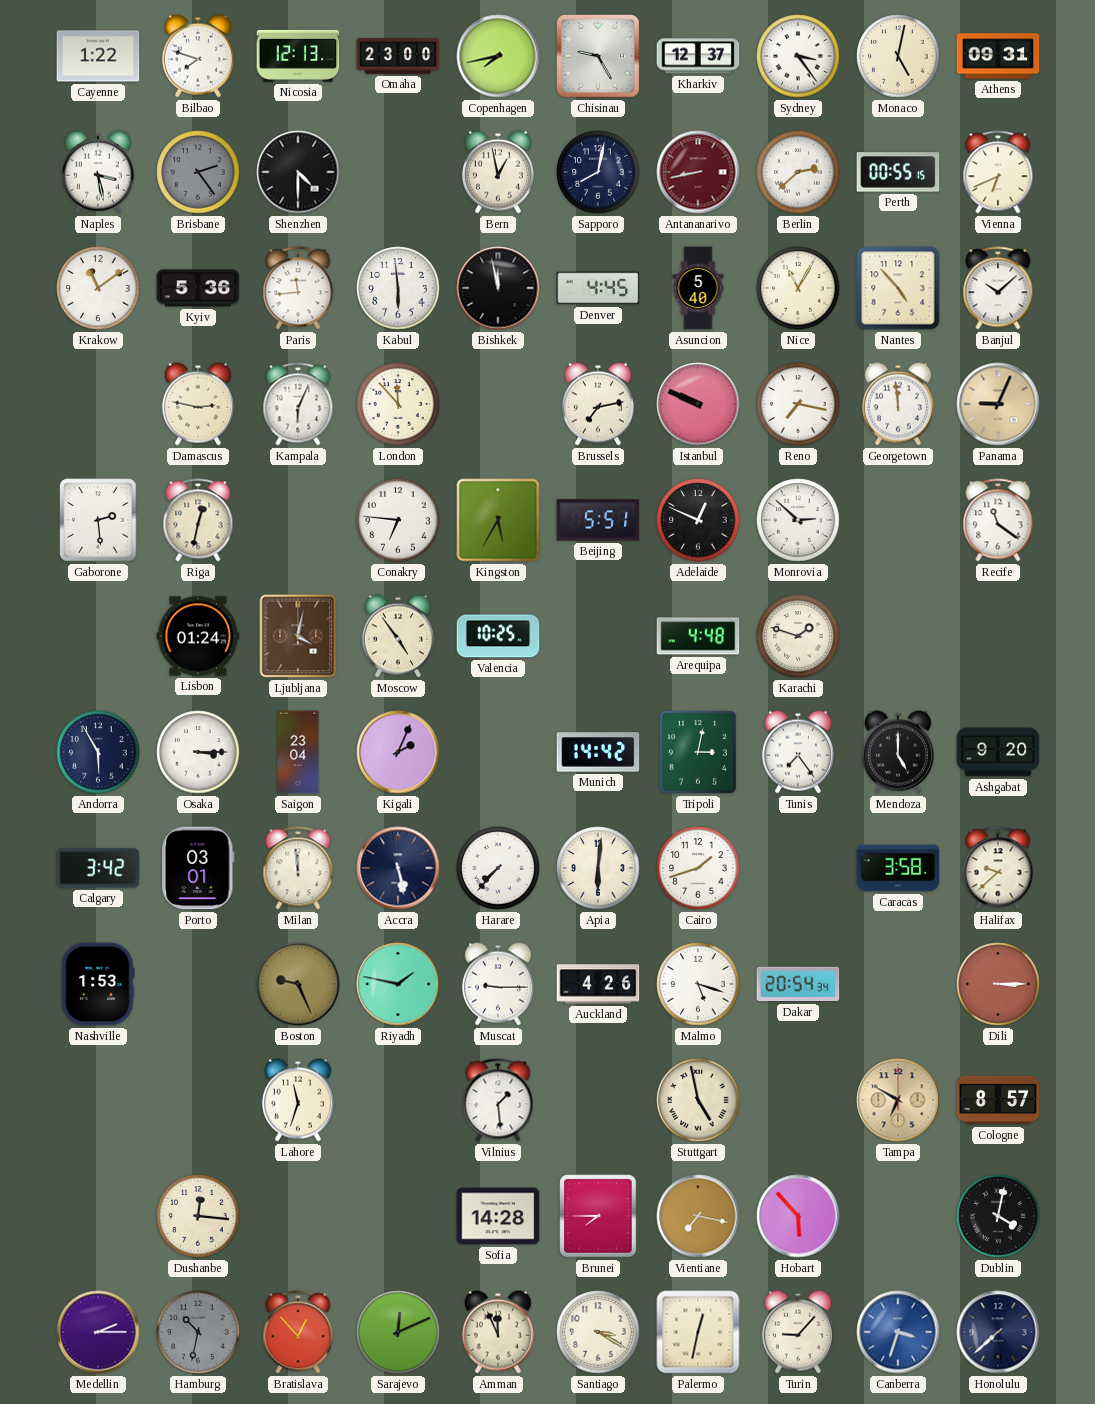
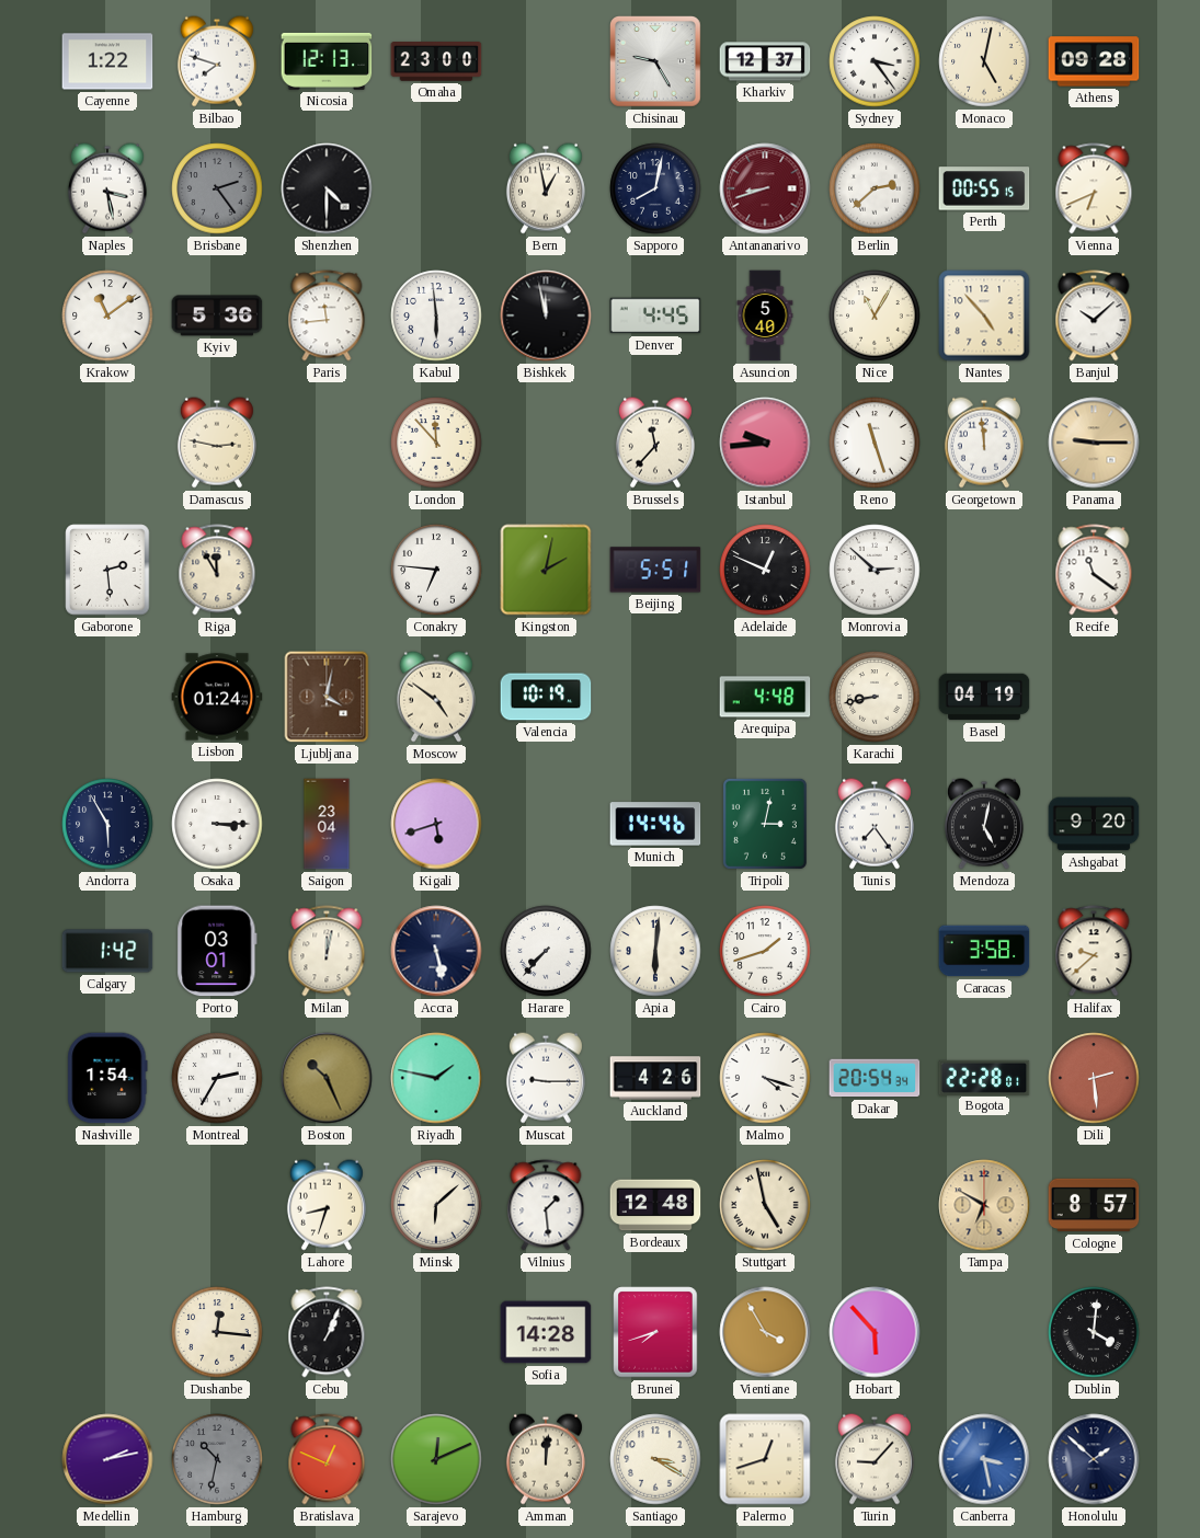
Copenhagen: 7:43 -> none
Athens: 09:31 -> 09:28
Antananarivo: 8:43 -> 8:42
Kampala: 6:04 -> none
Brussels: 7:13 -> 11:37
Istanbul: 9:49 -> 9:44
Reno: 7:17 -> 11:27
Panama: 9:04 -> 9:15
Riga: 12:32 -> 11:55
Kingston: 5:35 -> 2:02
Moscow: 4:54 -> 4:51
Valencia: 10:25 -> 10:19
Karachi: 1:48 -> 8:43
Basel: none -> 04:19
Kigali: 2:04 -> 5:42
Munich: 14:42 -> 14:46
Mendoza: 5:00 -> 5:02
Calgary: 3:42 -> 1:42
Milan: 11:59 -> 12:02
Nashville: 1:53 -> 1:54
Montreal: none -> 2:35
Boston: 9:26 -> 10:26
Malmo: 5:18 -> 4:18
Bogota: none -> 22:28
Dili: 3:15 -> 2:29
Lahore: 11:33 -> 8:33
Minsk: none -> 6:08
Bordeaux: none -> 12:48
Cebu: none -> 1:04
Brunei: 7:45 -> 7:42
Vientiane: 7:17 -> 3:55
Dublin: 4:02 -> 4:01
Medellin: 2:15 -> 2:13
Bratislava: 12:53 -> 12:49
Amman: 11:56 -> 12:01
Palermo: 12:32 -> 12:42
Canberra: 3:33 -> 3:28
Honolulu: 7:38 -> 1:52
